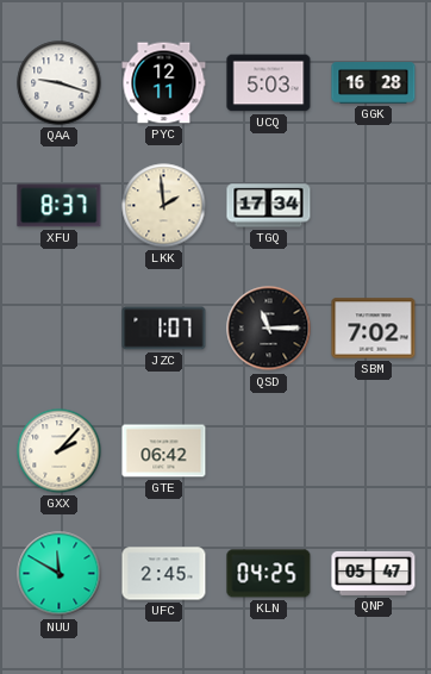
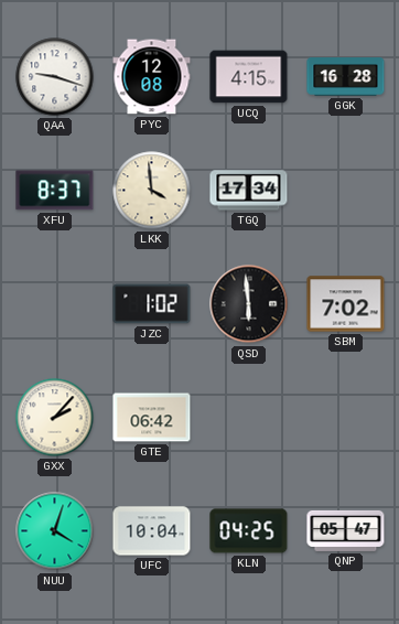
PYC: 12:11 -> 12:08
UCQ: 5:03 -> 4:15
LKK: 1:59 -> 3:59
JZC: 1:07 -> 1:02
QSD: 11:15 -> 5:59
NUU: 11:50 -> 4:03
UFC: 2:45 -> 10:04
